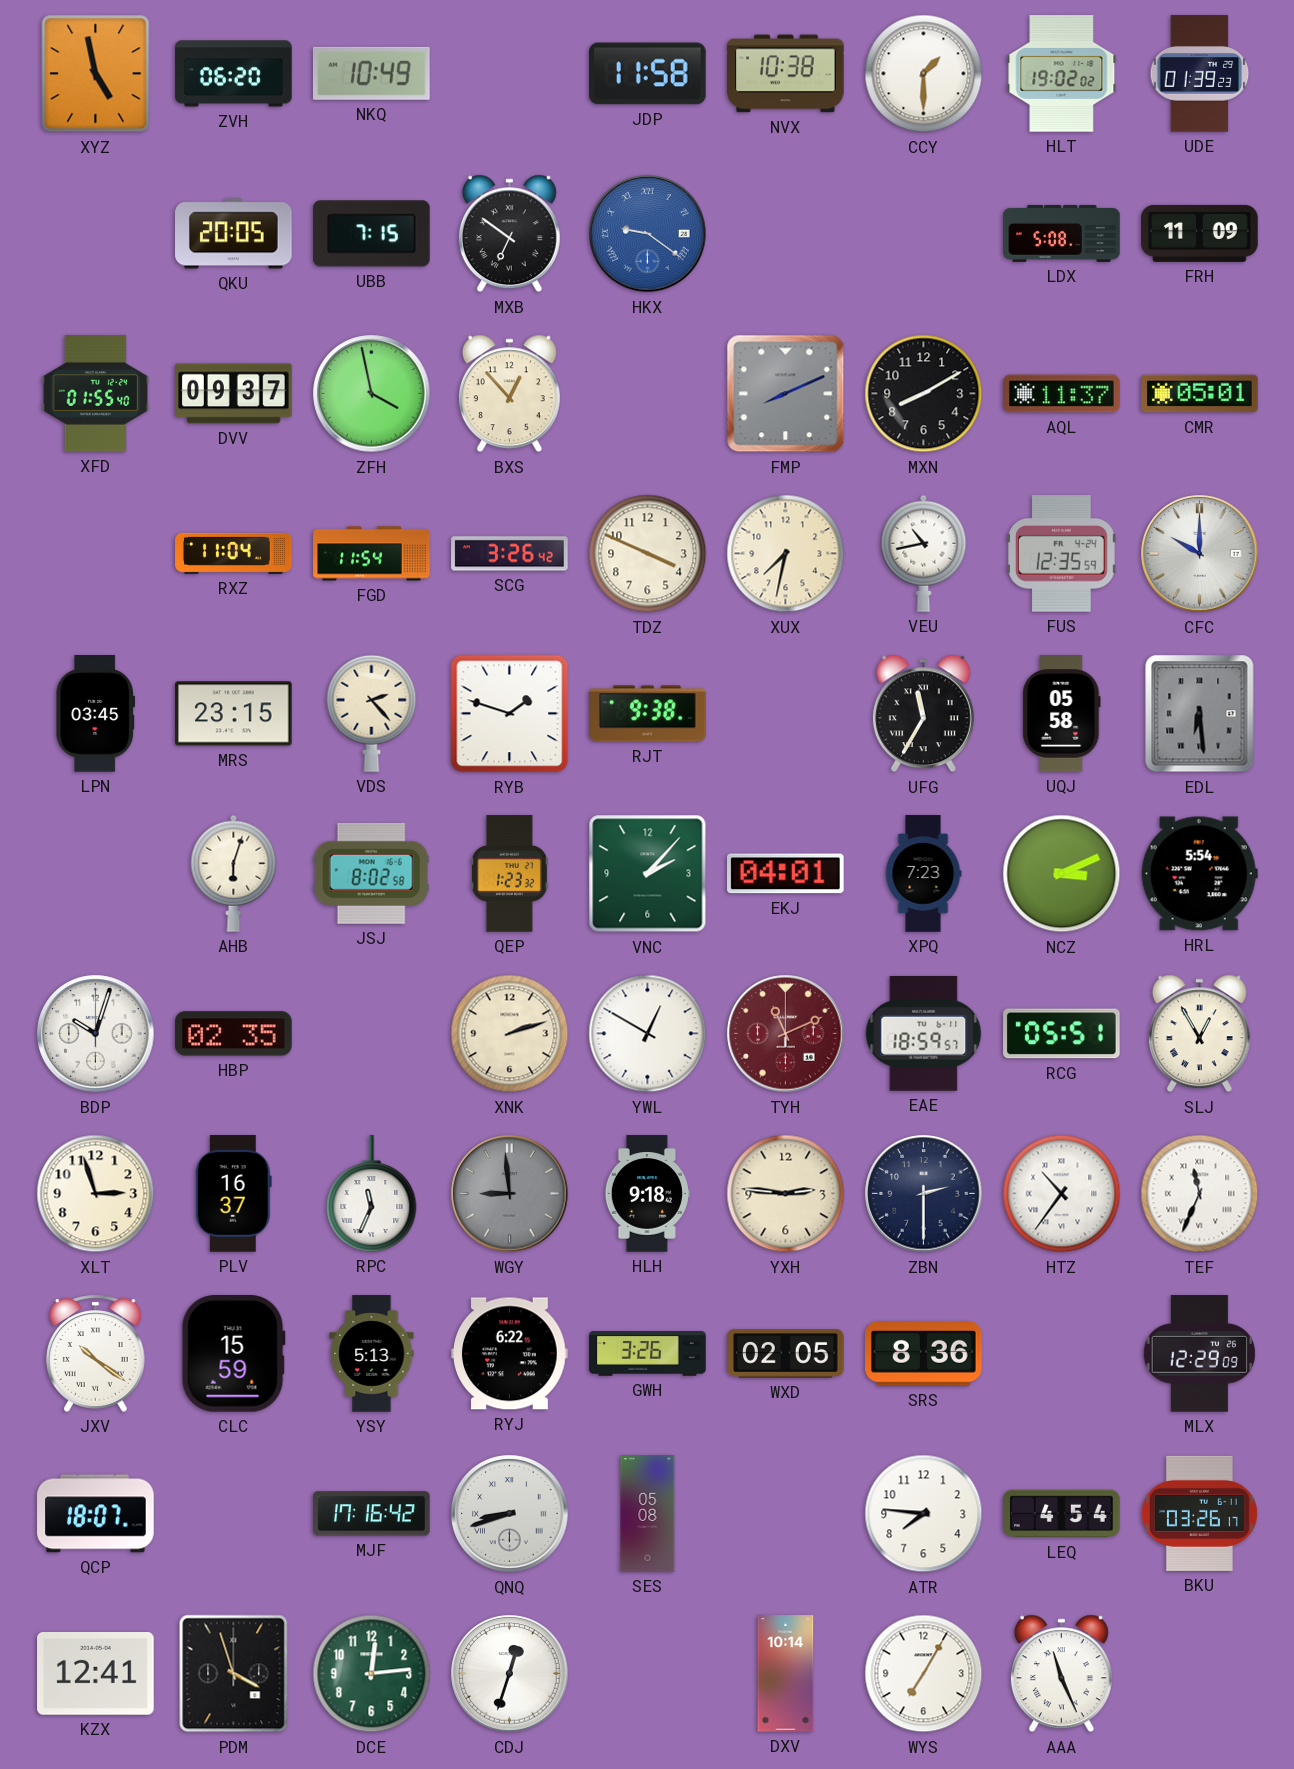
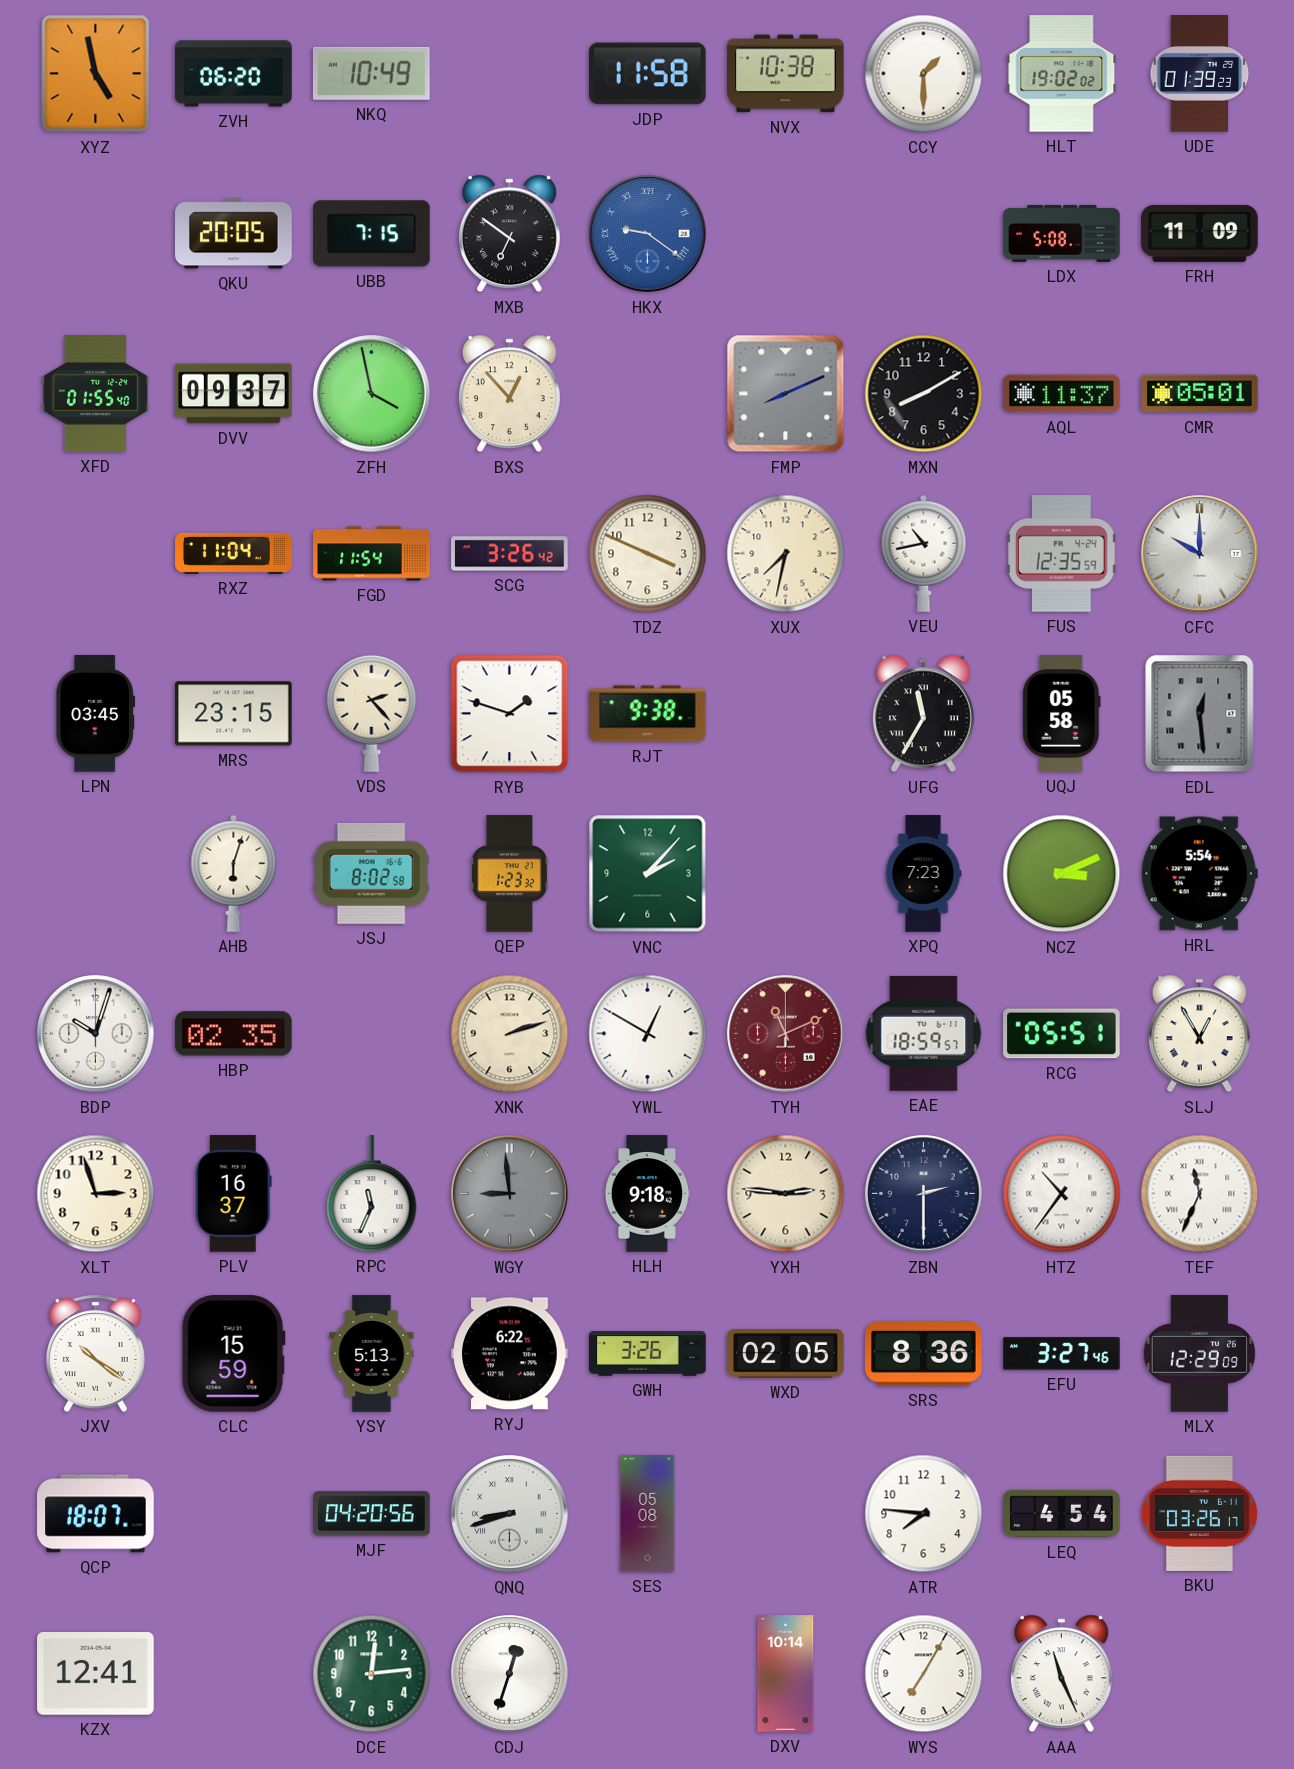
EDL: 6:29 -> 12:29
EKJ: 04:01 -> none
EFU: none -> 3:27
MJF: 17:16 -> 04:20
PDM: 3:57 -> none
